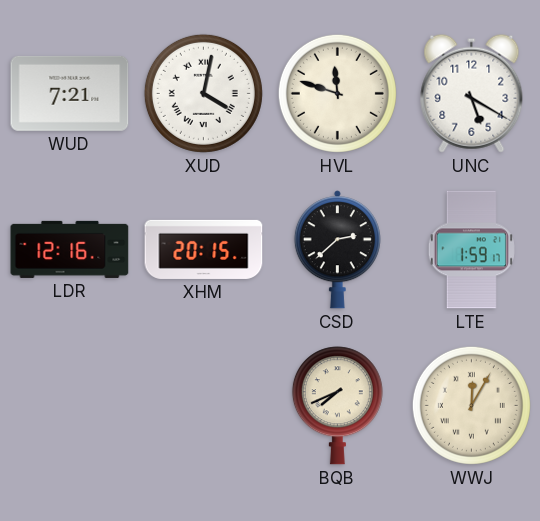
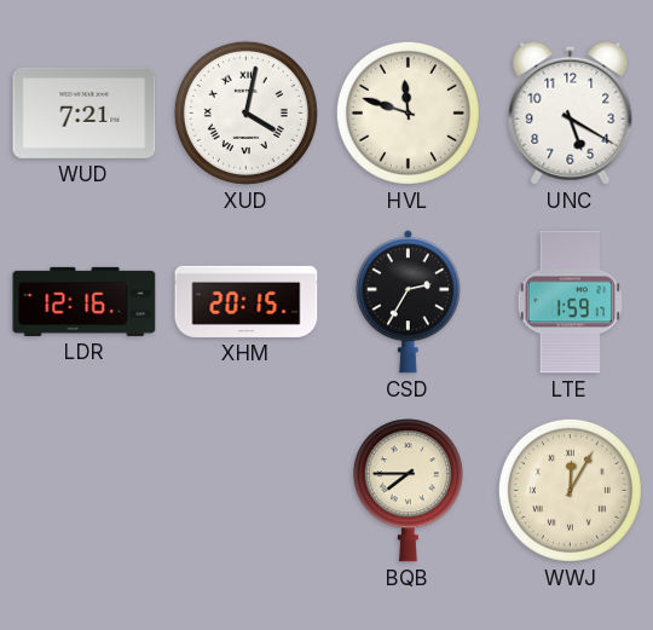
CSD: 2:38 -> 2:35
BQB: 7:41 -> 7:45
